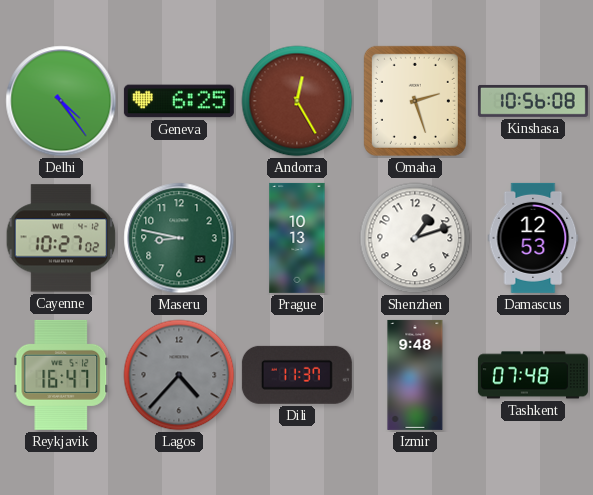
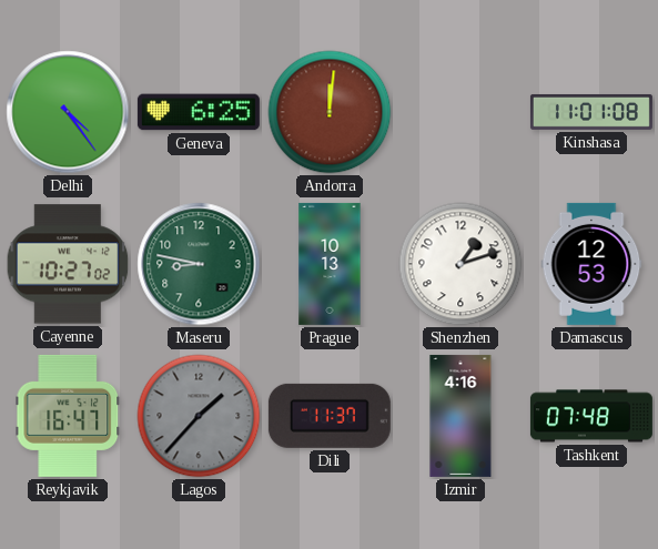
Andorra: 12:25 -> 12:01
Omaha: 2:27 -> none
Kinshasa: 10:56 -> 11:01
Lagos: 4:37 -> 1:37
Izmir: 9:48 -> 4:16
